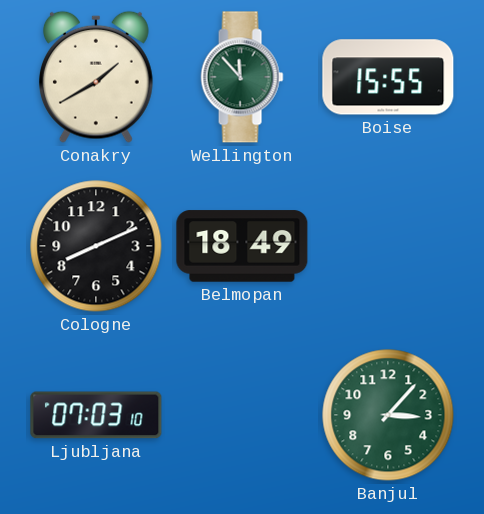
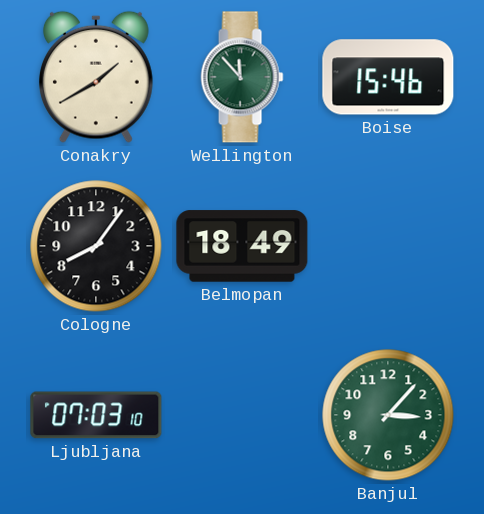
Boise: 15:55 -> 15:46
Cologne: 8:11 -> 8:06
